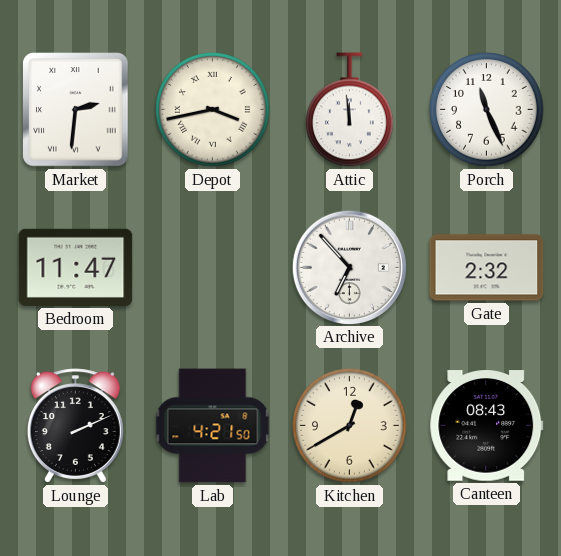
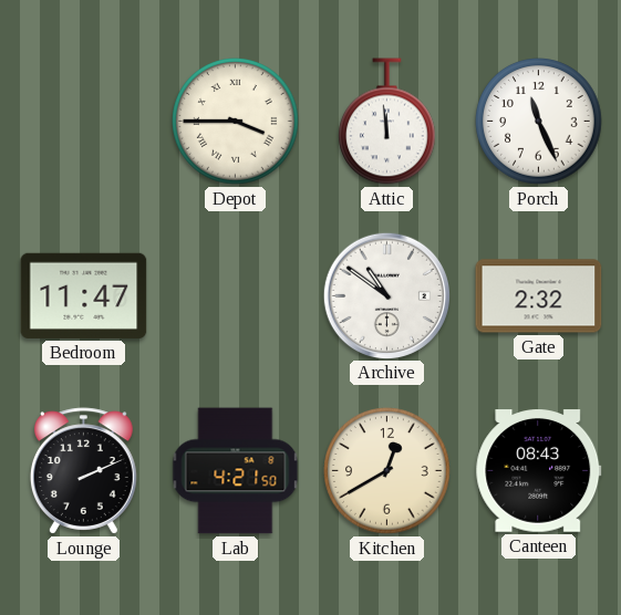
Market: 2:31 -> none
Depot: 3:43 -> 3:45
Archive: 6:53 -> 10:51
